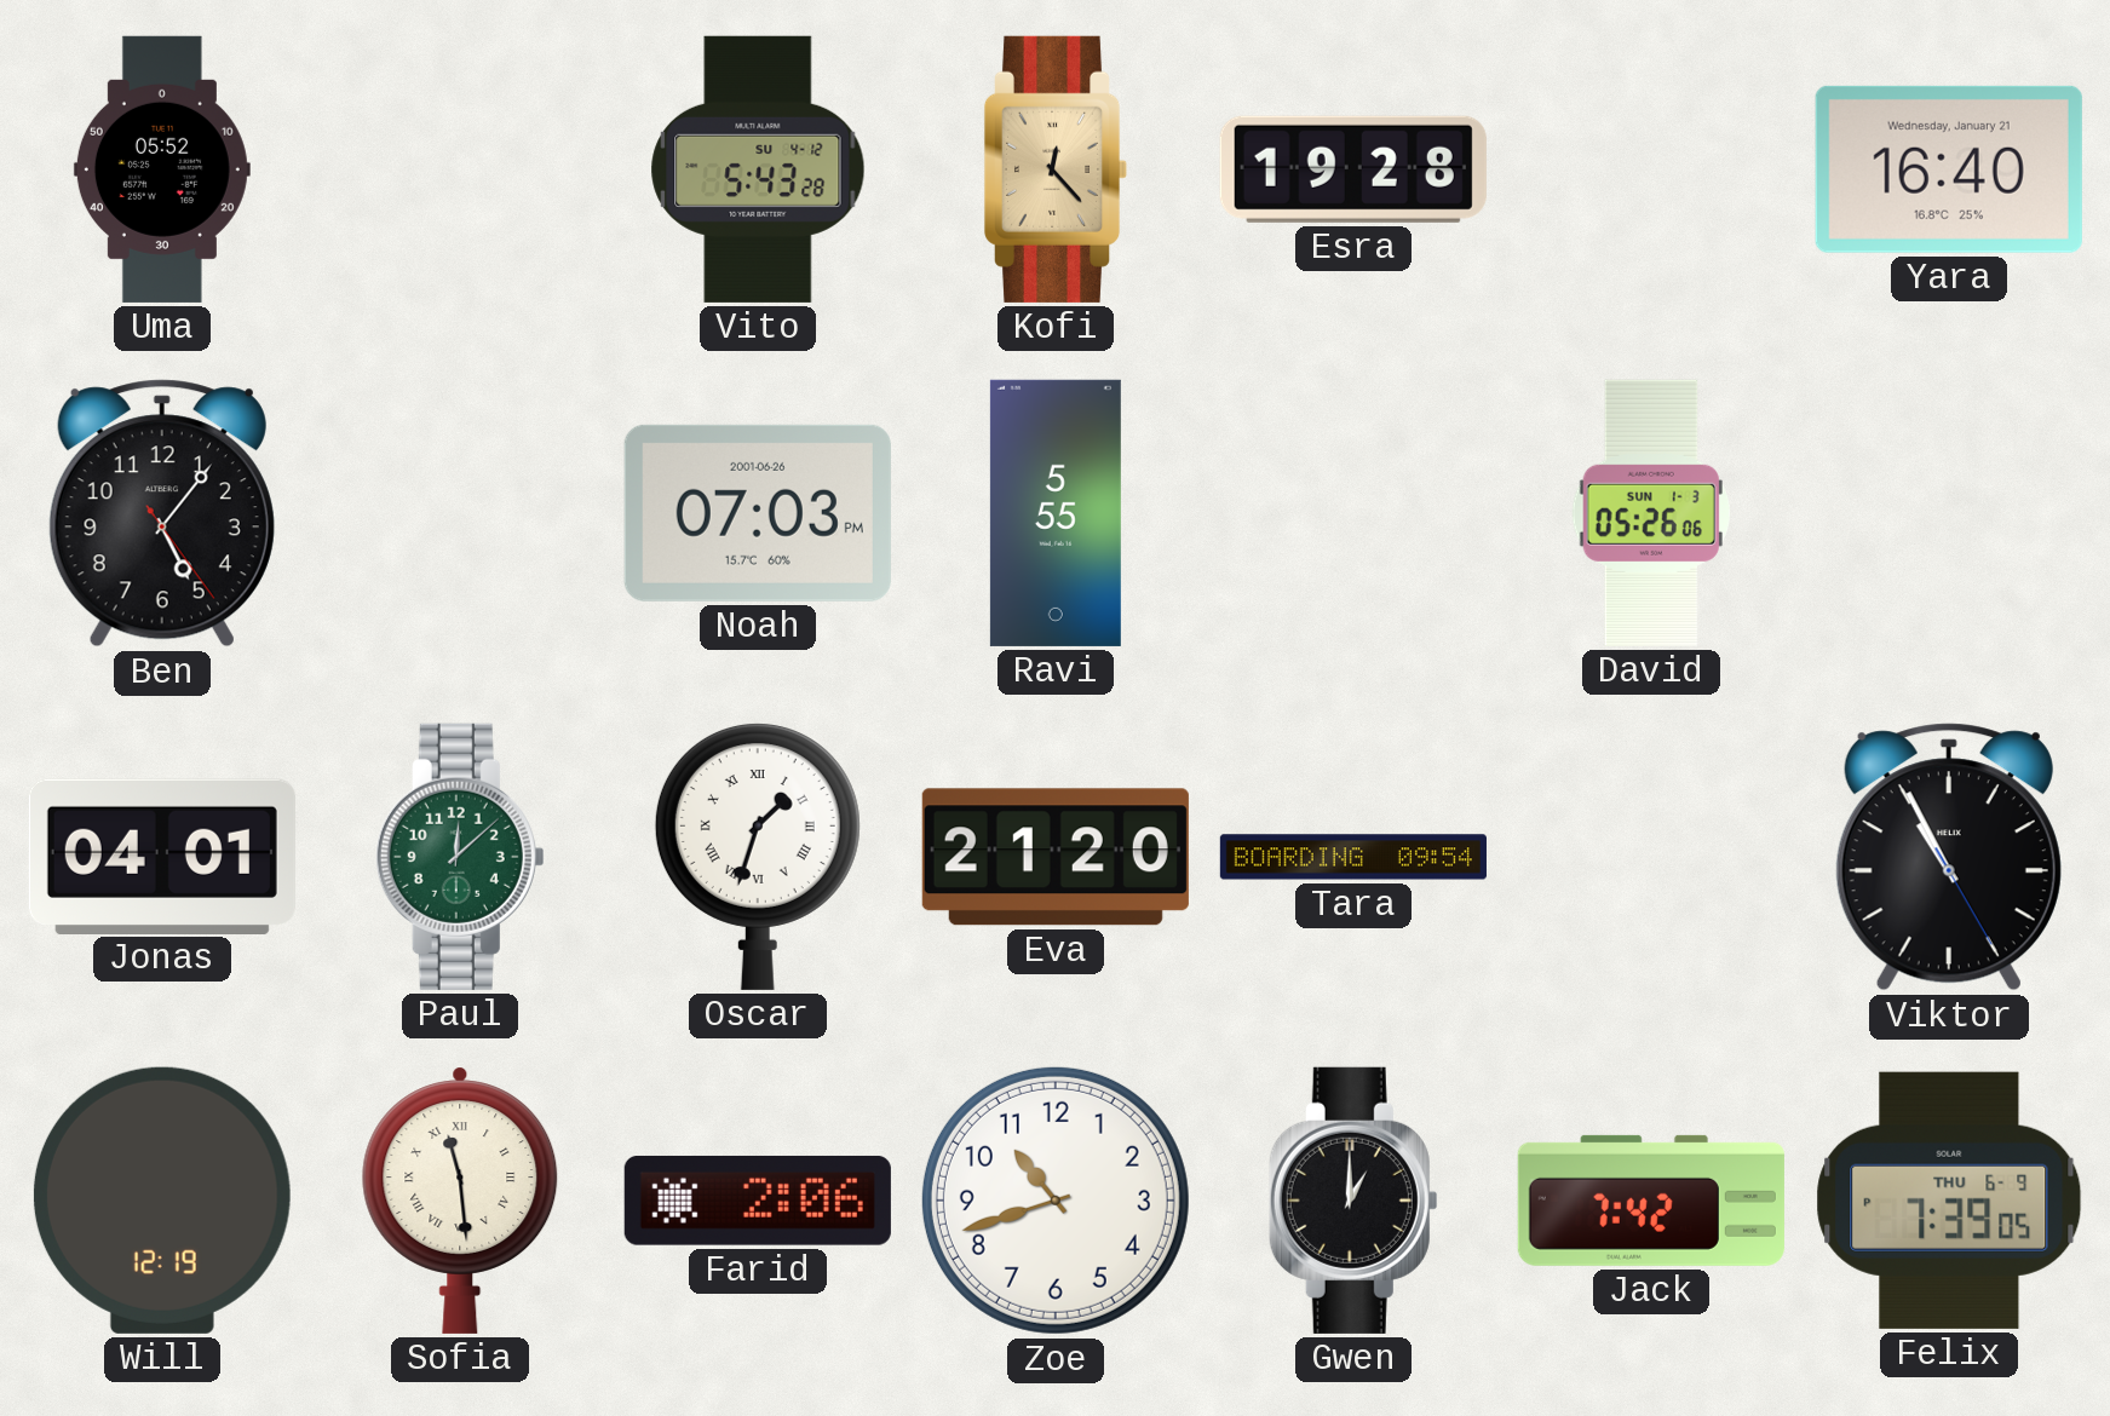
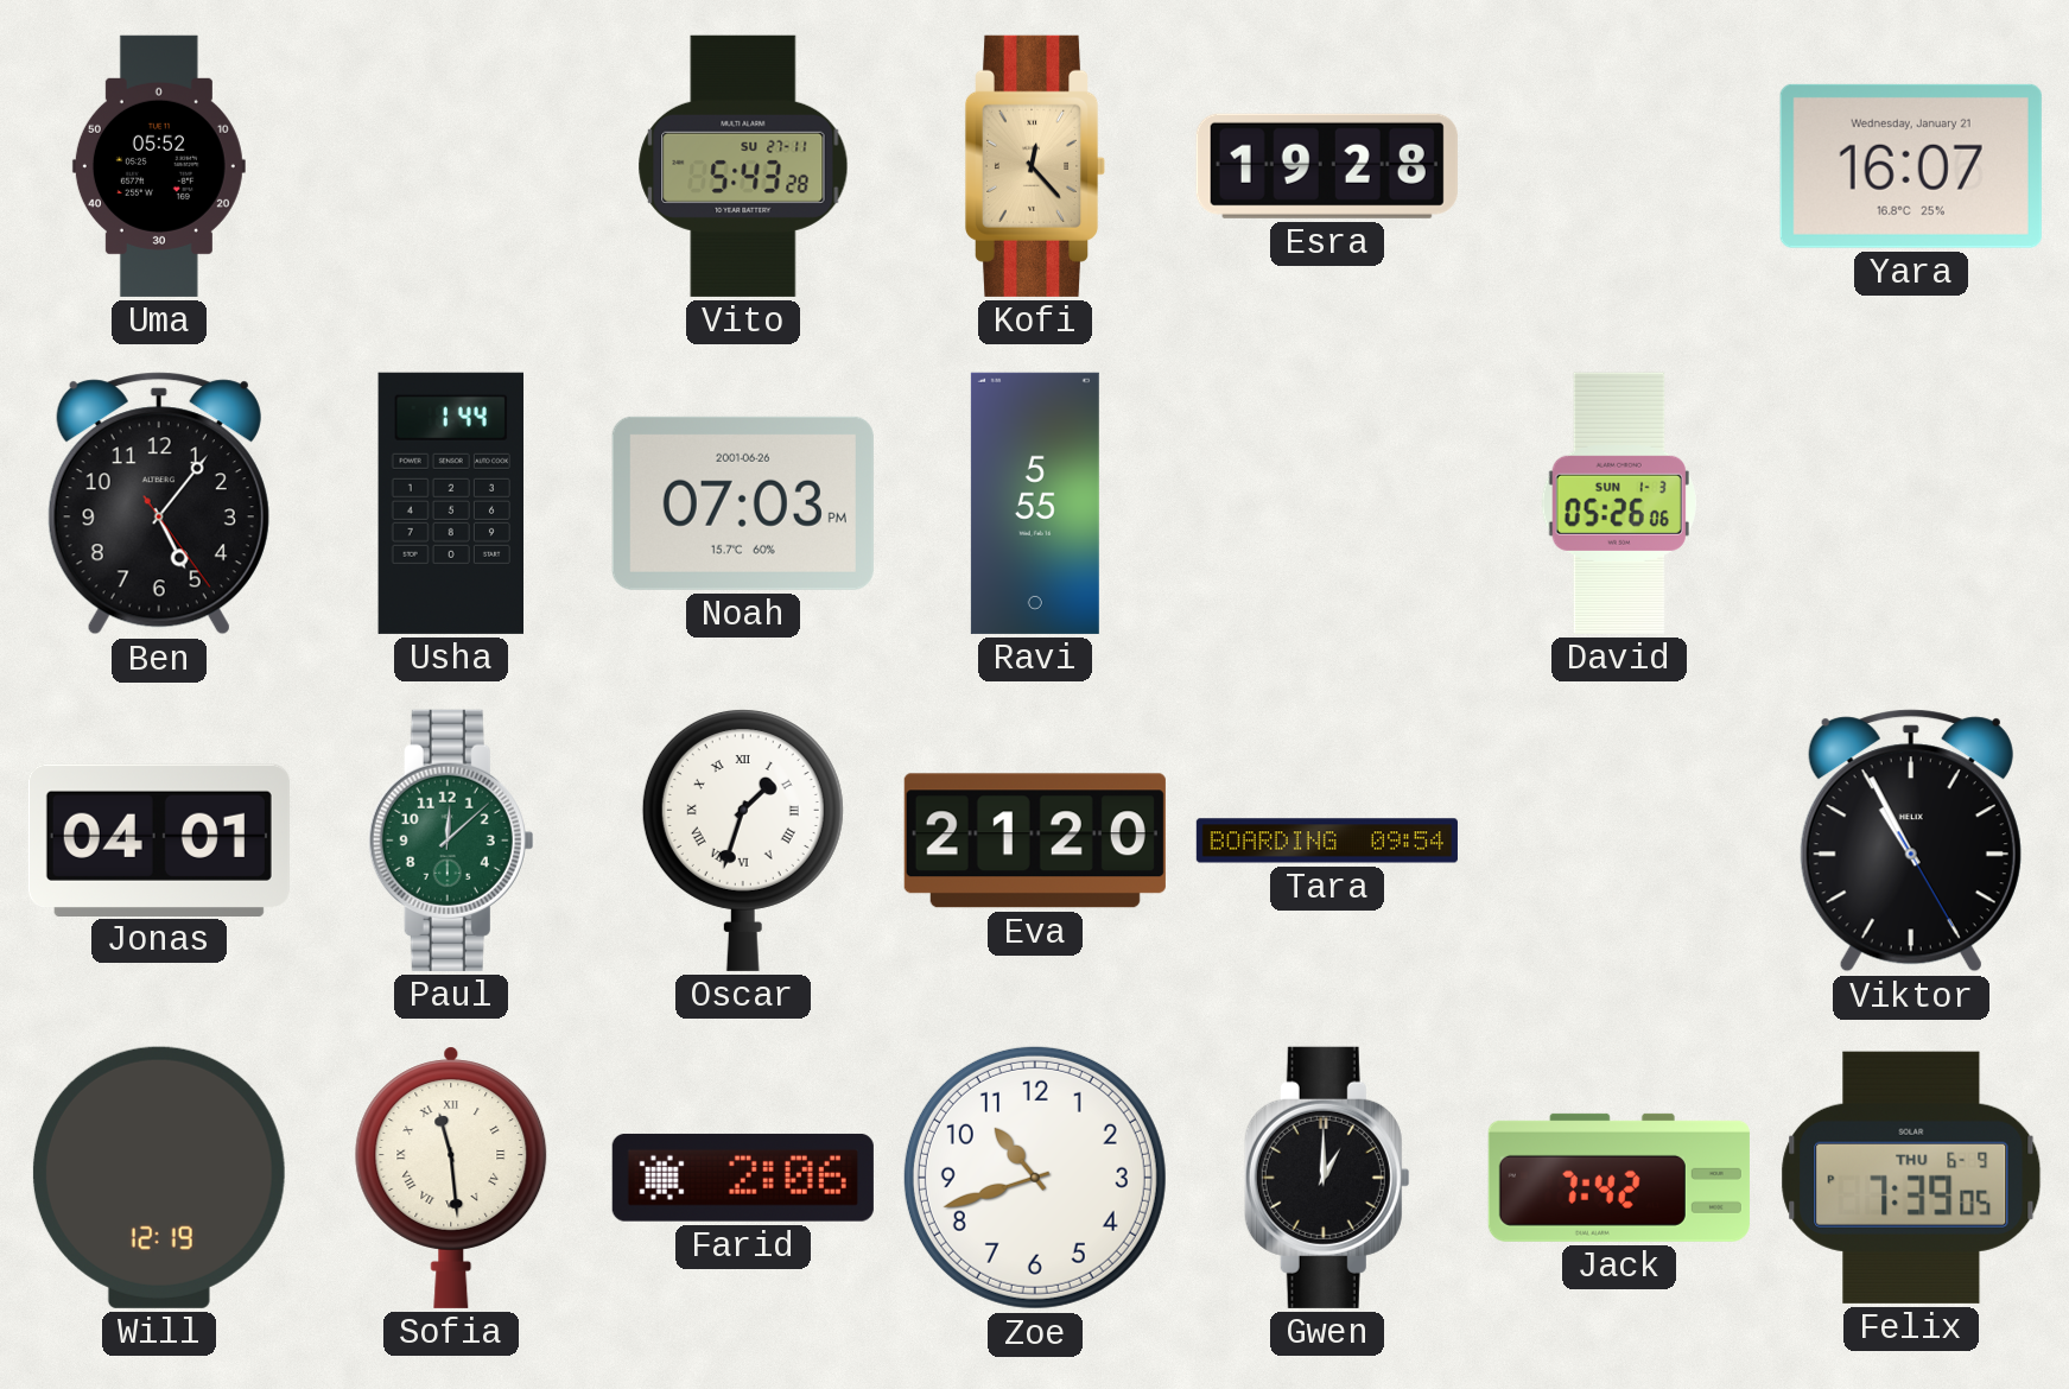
Vito date: SU 4-12 -> SU 27-11
Yara: 16:40 -> 16:07
Usha: none -> 1:44
